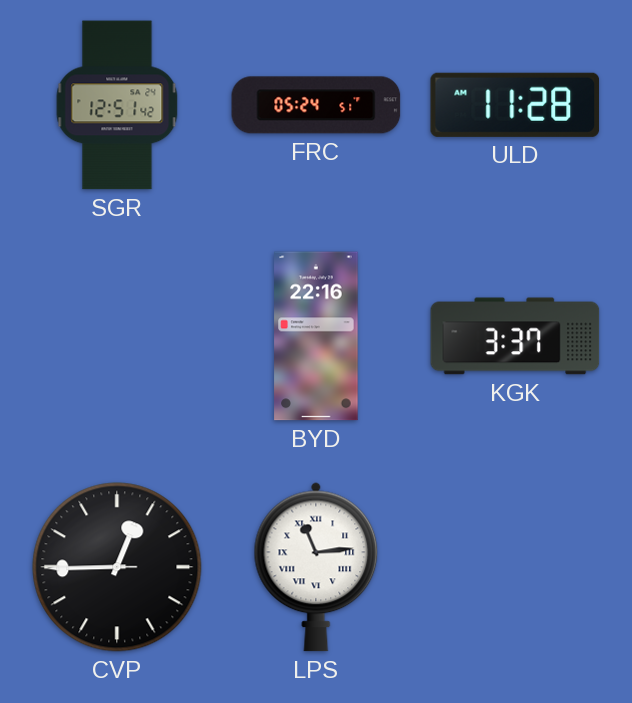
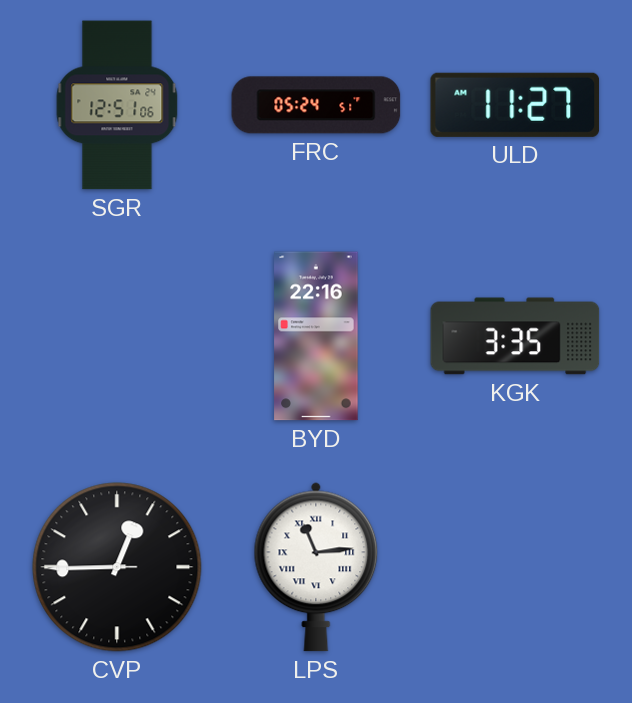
SGR: 12:51:42 -> 12:51:06
ULD: 11:28 -> 11:27
KGK: 3:37 -> 3:35
